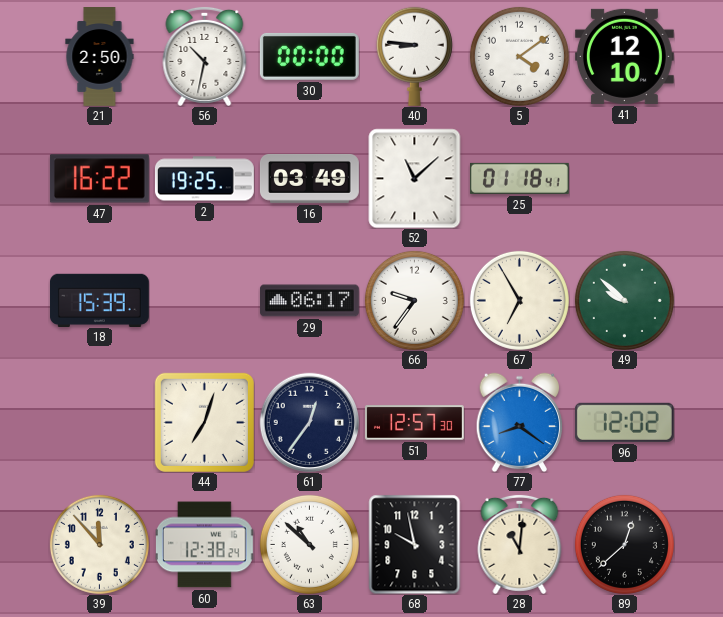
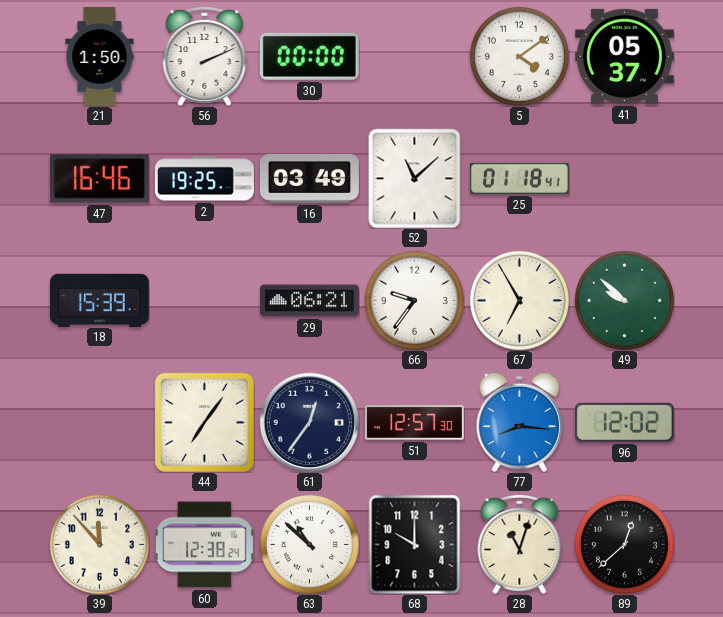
21: 2:50 -> 1:50
56: 10:32 -> 2:11
40: 8:46 -> none
41: 12:10 -> 05:37
47: 16:22 -> 16:46
29: 06:17 -> 06:21
44: 7:03 -> 7:06
77: 8:21 -> 8:16
68: 9:58 -> 10:00
28: 11:01 -> 11:03
